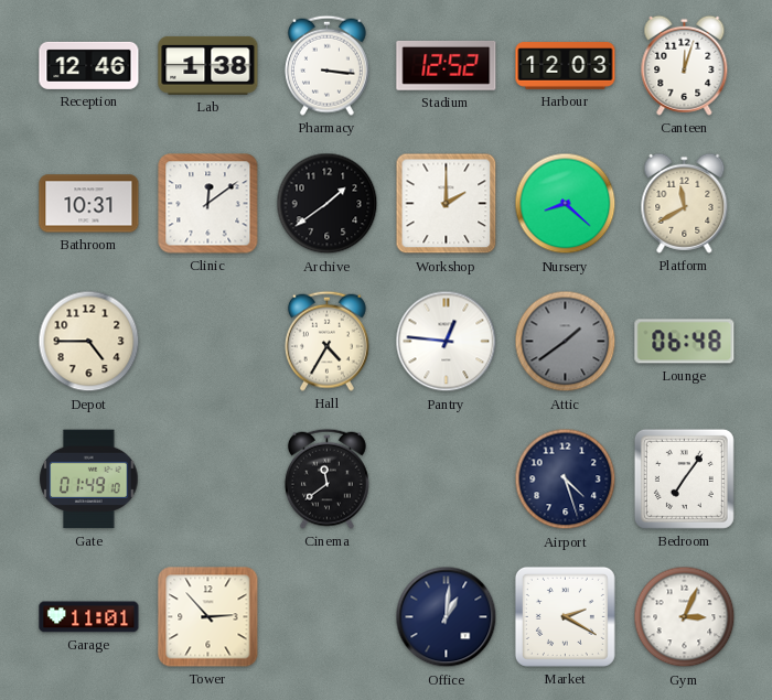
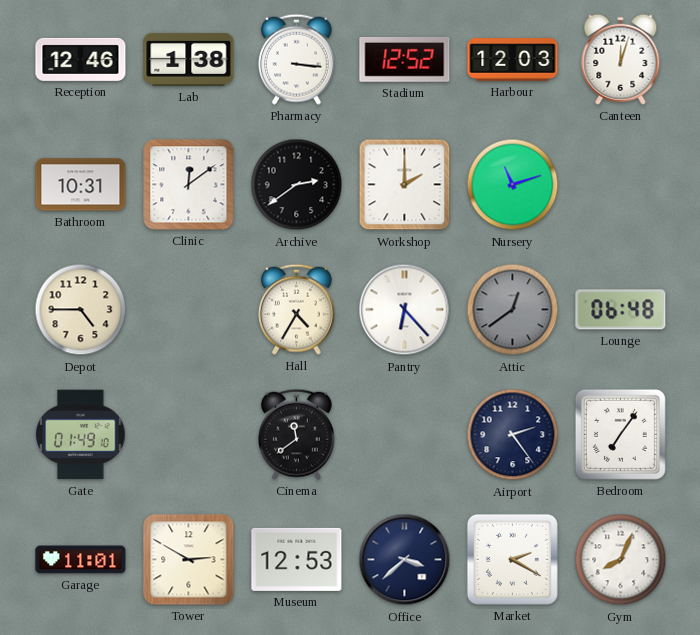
Archive: 1:39 -> 2:39
Nursery: 8:22 -> 11:12
Platform: 11:40 -> none
Pantry: 12:46 -> 6:23
Attic: 1:39 -> 12:39
Airport: 4:27 -> 2:24
Tower: 2:53 -> 2:50
Museum: none -> 12:53
Office: 1:01 -> 3:38
Gym: 3:04 -> 8:04
